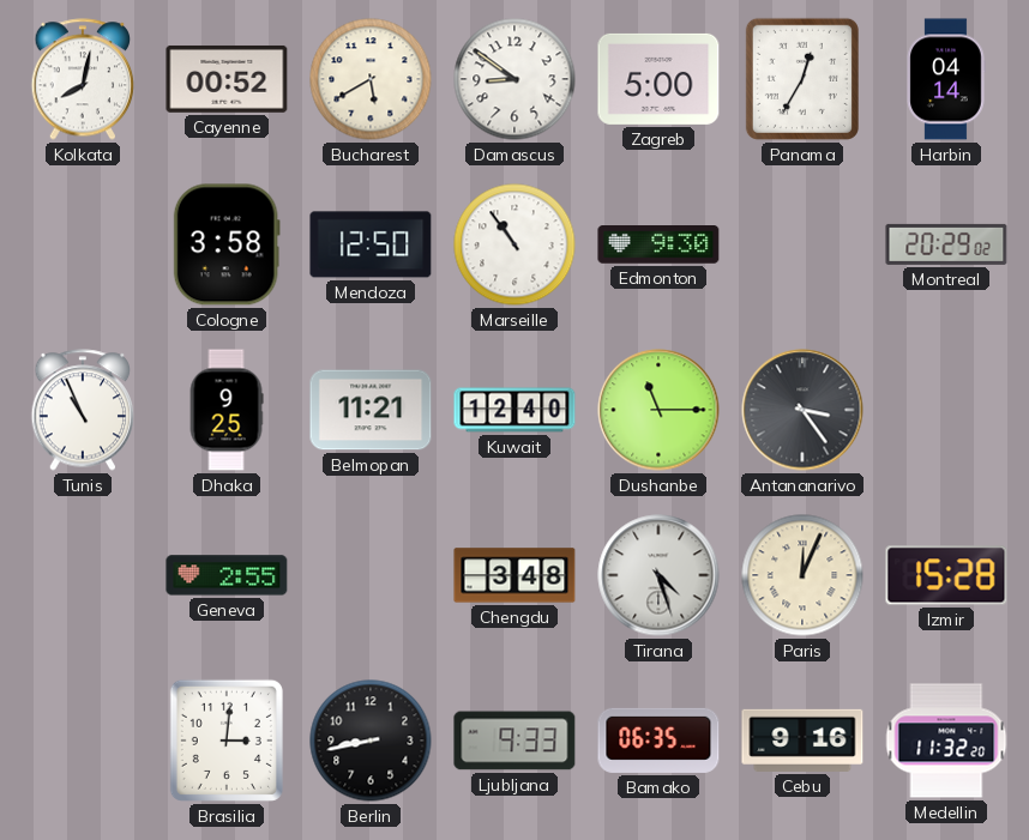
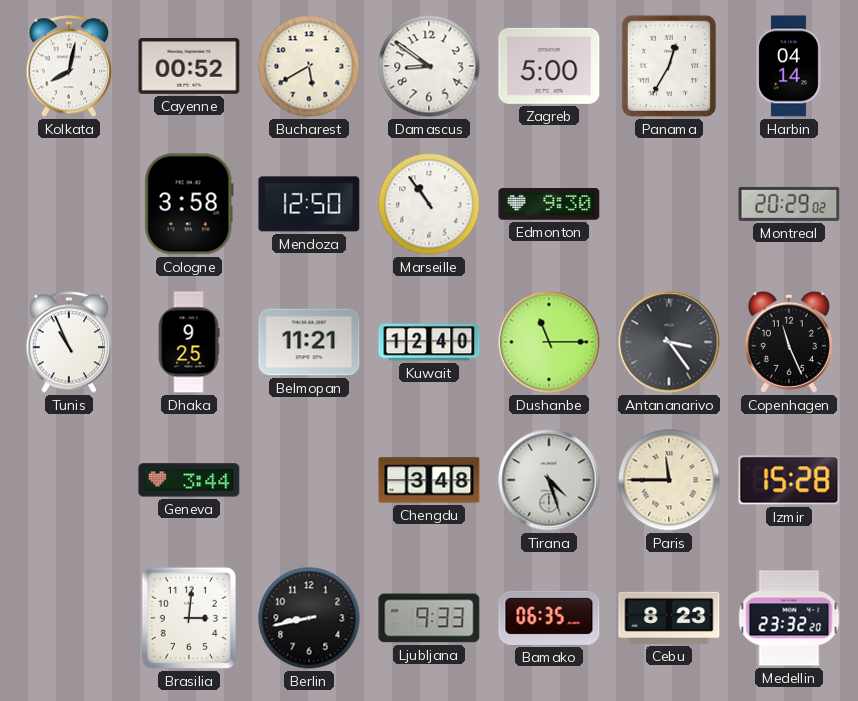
Copenhagen: none -> 11:26
Geneva: 2:55 -> 3:44
Paris: 12:04 -> 11:45
Cebu: 9:16 -> 8:23
Medellin: 11:32 -> 23:32
